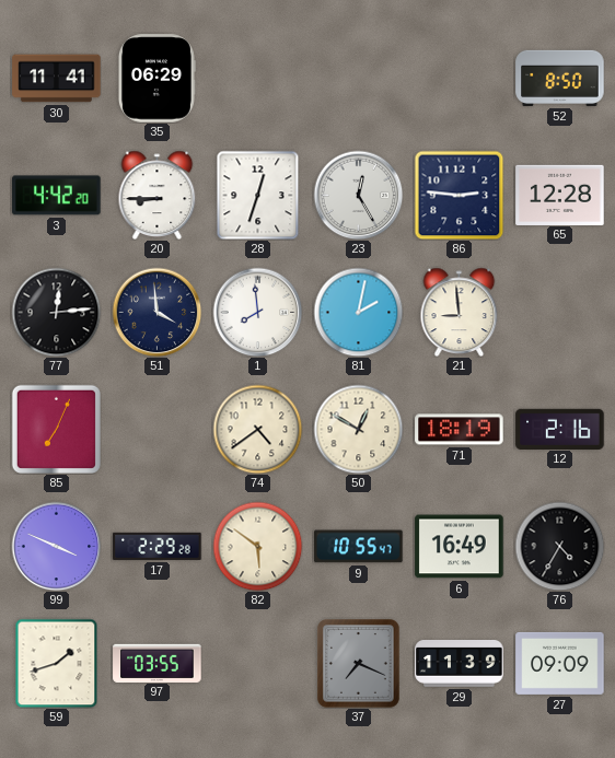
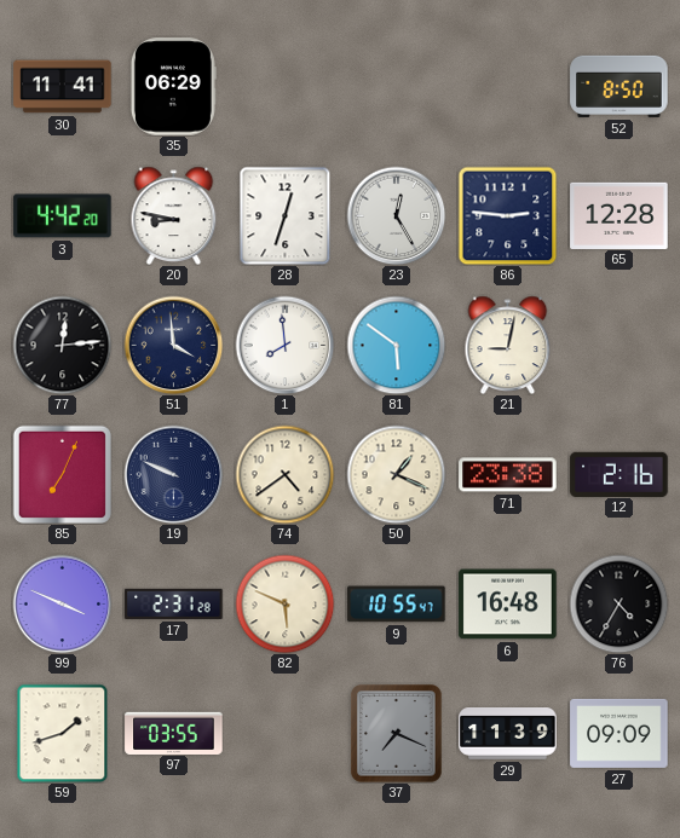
20: 8:45 -> 8:47
81: 2:02 -> 5:51
21: 8:59 -> 9:02
19: none -> 9:49
50: 12:50 -> 1:19
71: 18:19 -> 23:38
17: 2:29 -> 2:31
82: 5:51 -> 5:49
6: 16:49 -> 16:48
